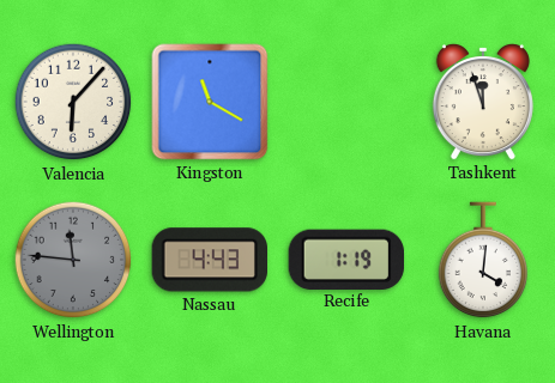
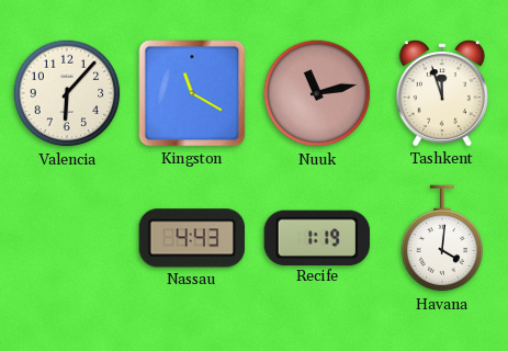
Nuuk: none -> 11:13
Wellington: 11:46 -> none
